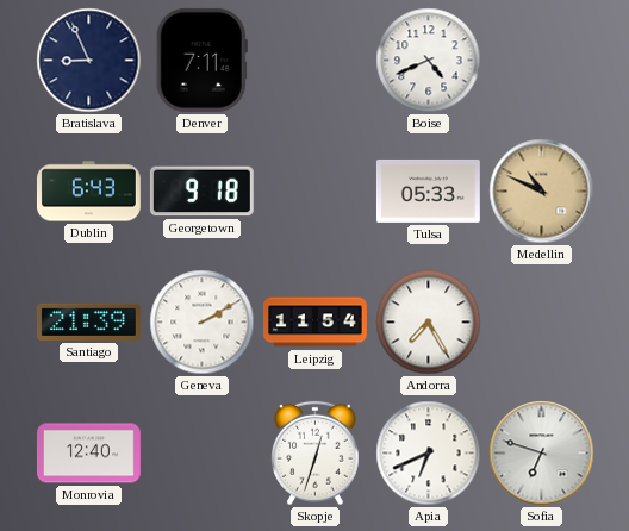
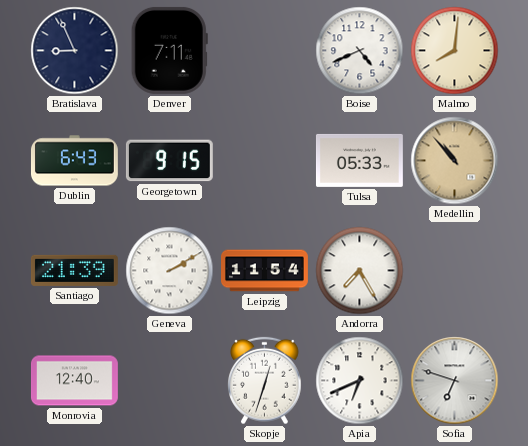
Malmo: none -> 8:01
Georgetown: 9:18 -> 9:15
Medellin: 10:49 -> 10:53
